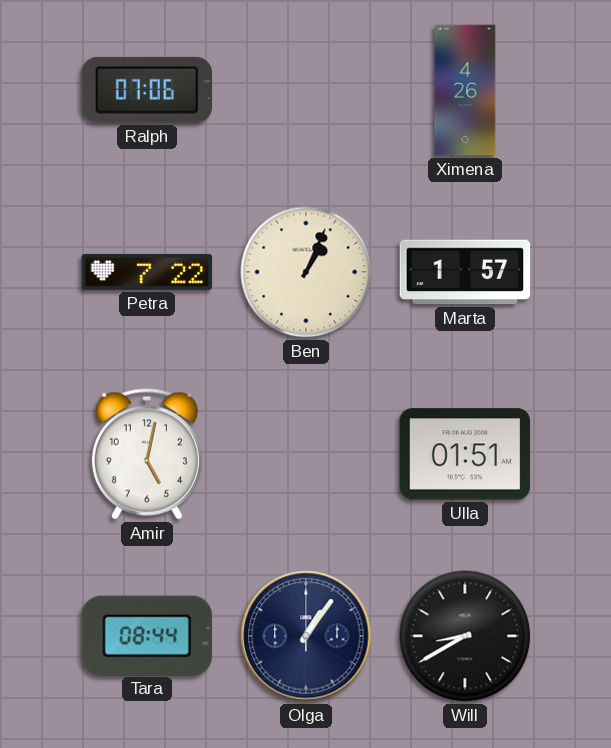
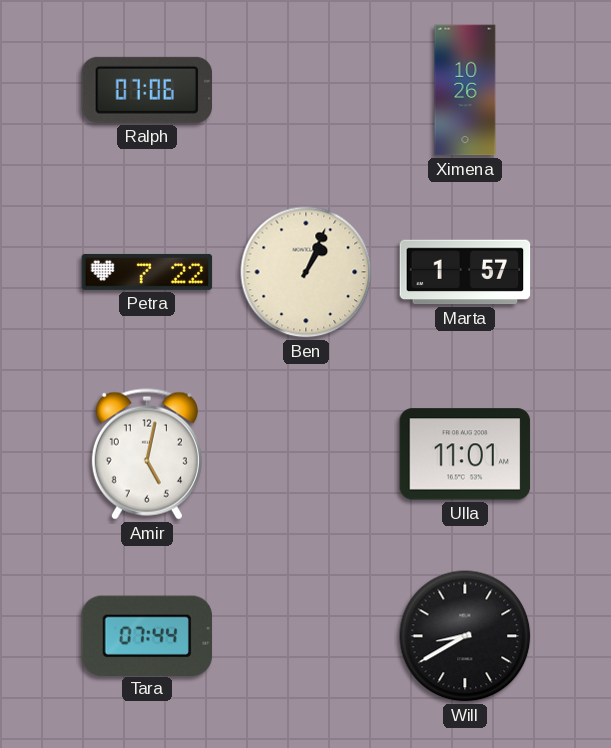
Ximena: 4:26 -> 10:26
Ulla: 01:51 -> 11:01
Tara: 08:44 -> 07:44
Olga: 1:06 -> none
